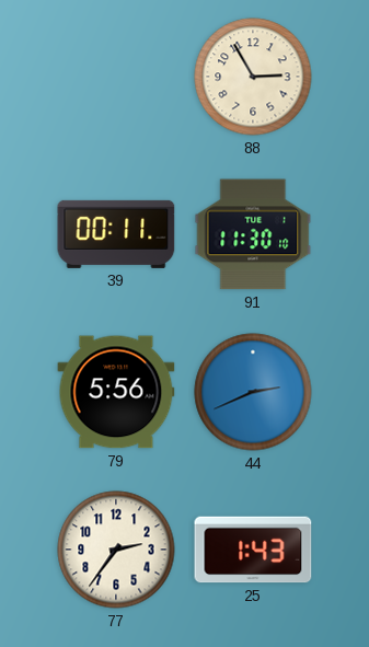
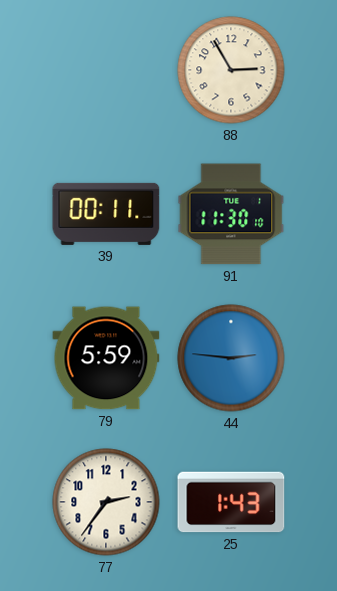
79: 5:56 -> 5:59
44: 2:41 -> 2:46
